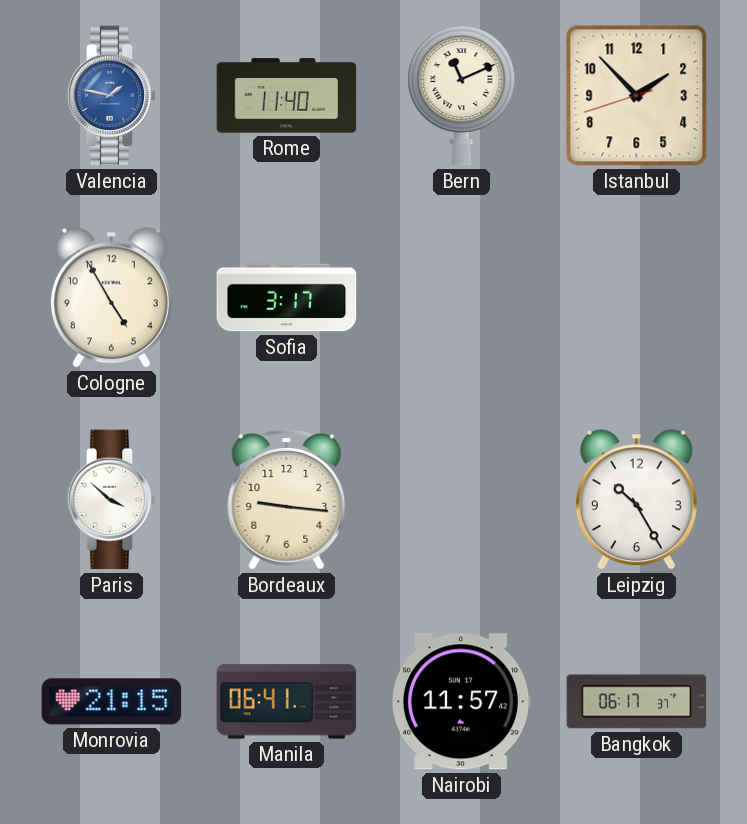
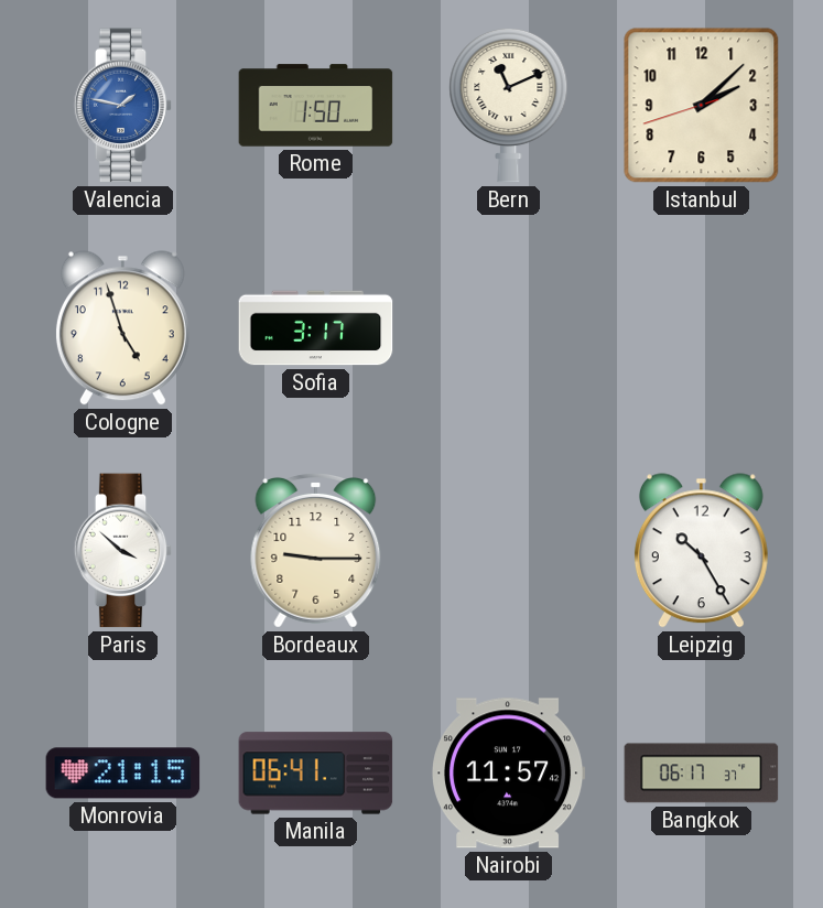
Rome: 11:40 -> 1:50
Istanbul: 1:52 -> 2:07
Cologne: 4:55 -> 4:57
Bordeaux: 9:16 -> 9:15
